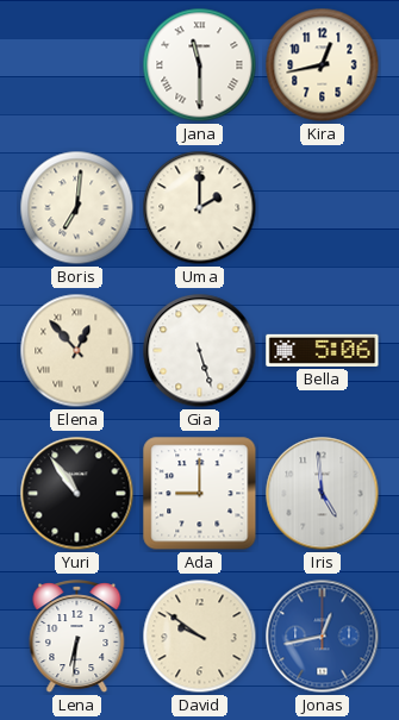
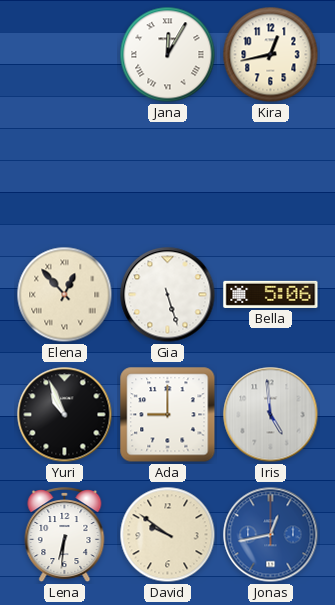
Jana: 11:30 -> 12:05
Boris: 7:01 -> none
Uma: 2:00 -> none
Yuri: 10:54 -> 10:56
